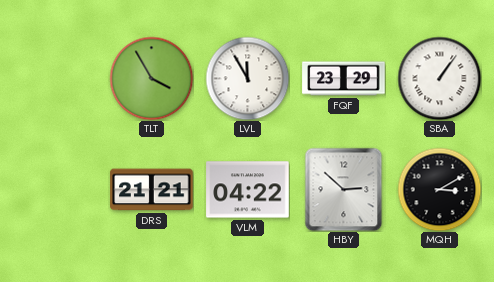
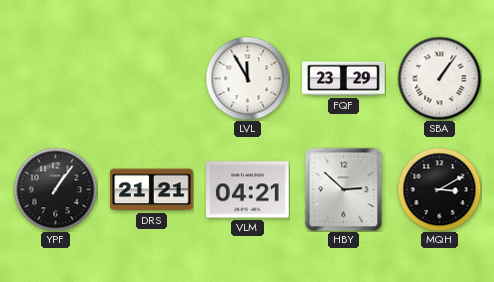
TLT: 3:55 -> none
YPF: none -> 1:06
VLM: 04:22 -> 04:21
